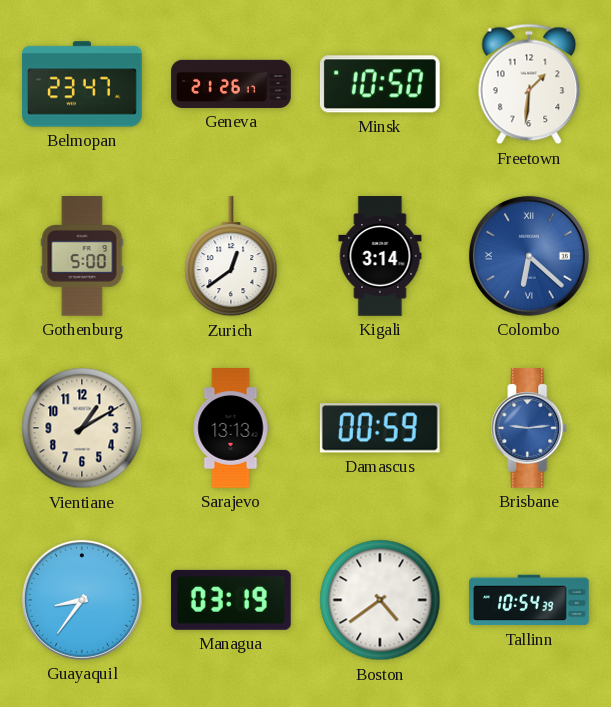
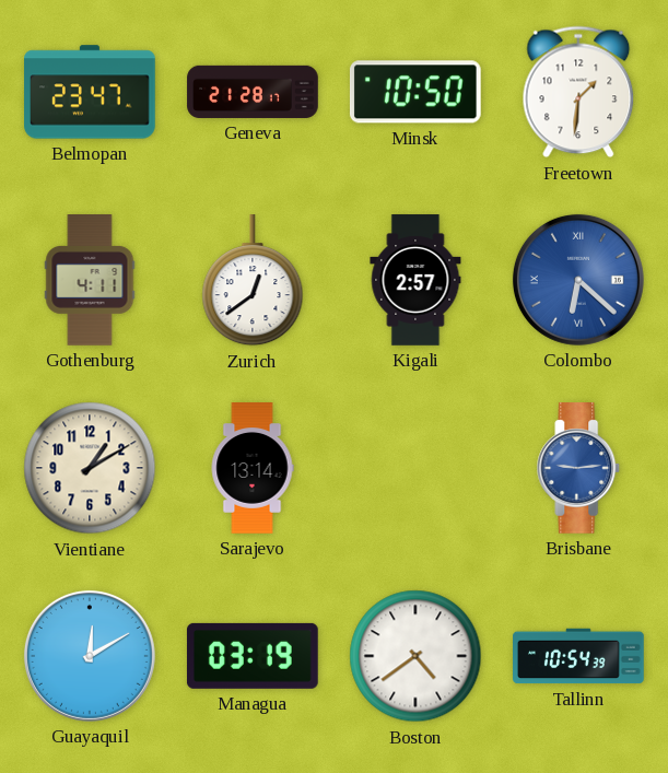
Geneva: 21:26 -> 21:28
Gothenburg: 5:00 -> 4:11
Kigali: 3:14 -> 2:57
Sarajevo: 13:13 -> 13:14
Damascus: 00:59 -> none
Guayaquil: 8:36 -> 12:10
